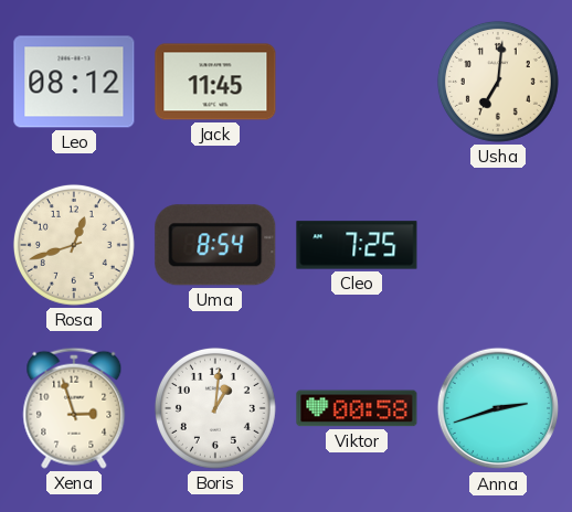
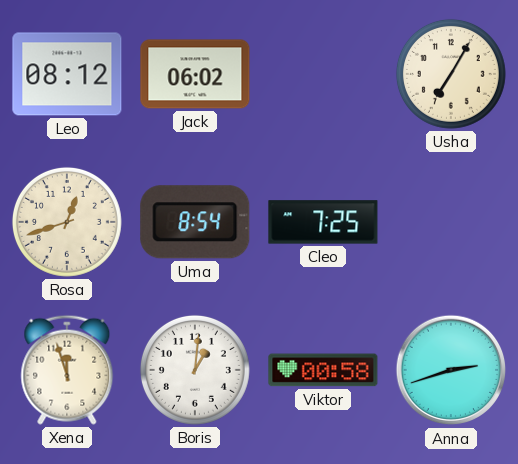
Jack: 11:45 -> 06:02
Usha: 7:01 -> 7:05
Xena: 2:57 -> 11:57
